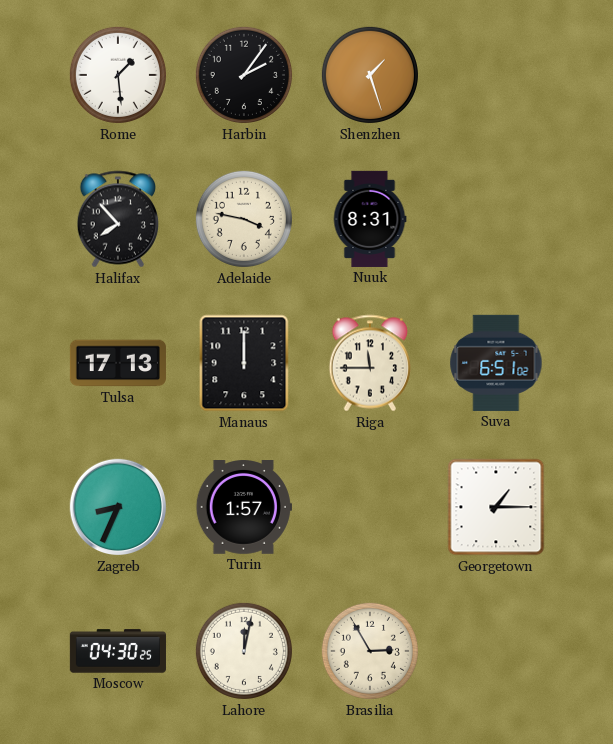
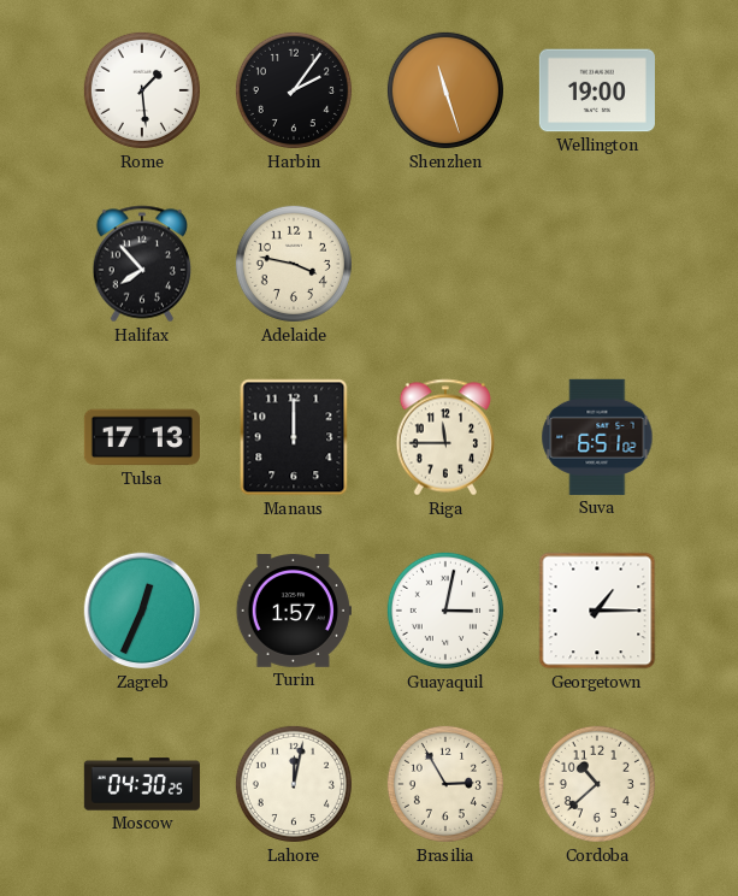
Shenzhen: 1:27 -> 11:27
Wellington: none -> 19:00
Nuuk: 8:31 -> none
Zagreb: 8:34 -> 12:34
Guayaquil: none -> 3:02
Cordoba: none -> 10:38
